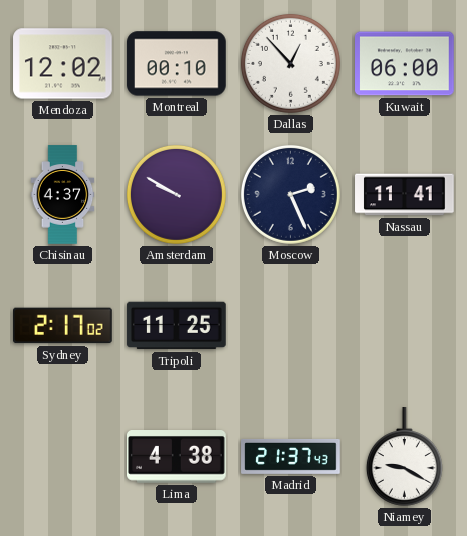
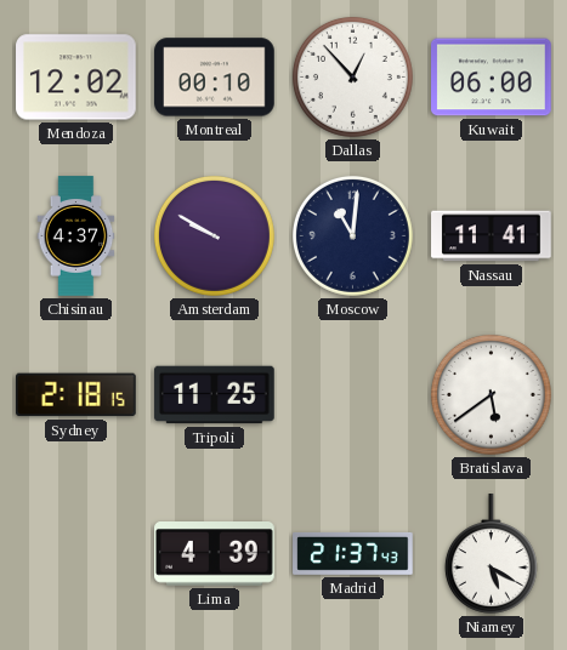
Moscow: 2:26 -> 11:01
Sydney: 2:17 -> 2:18
Bratislava: none -> 5:39
Lima: 4:38 -> 4:39
Niamey: 9:20 -> 5:20
